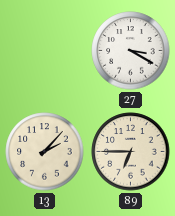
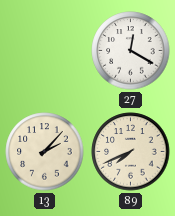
27: 3:20 -> 12:20
89: 6:45 -> 7:41
